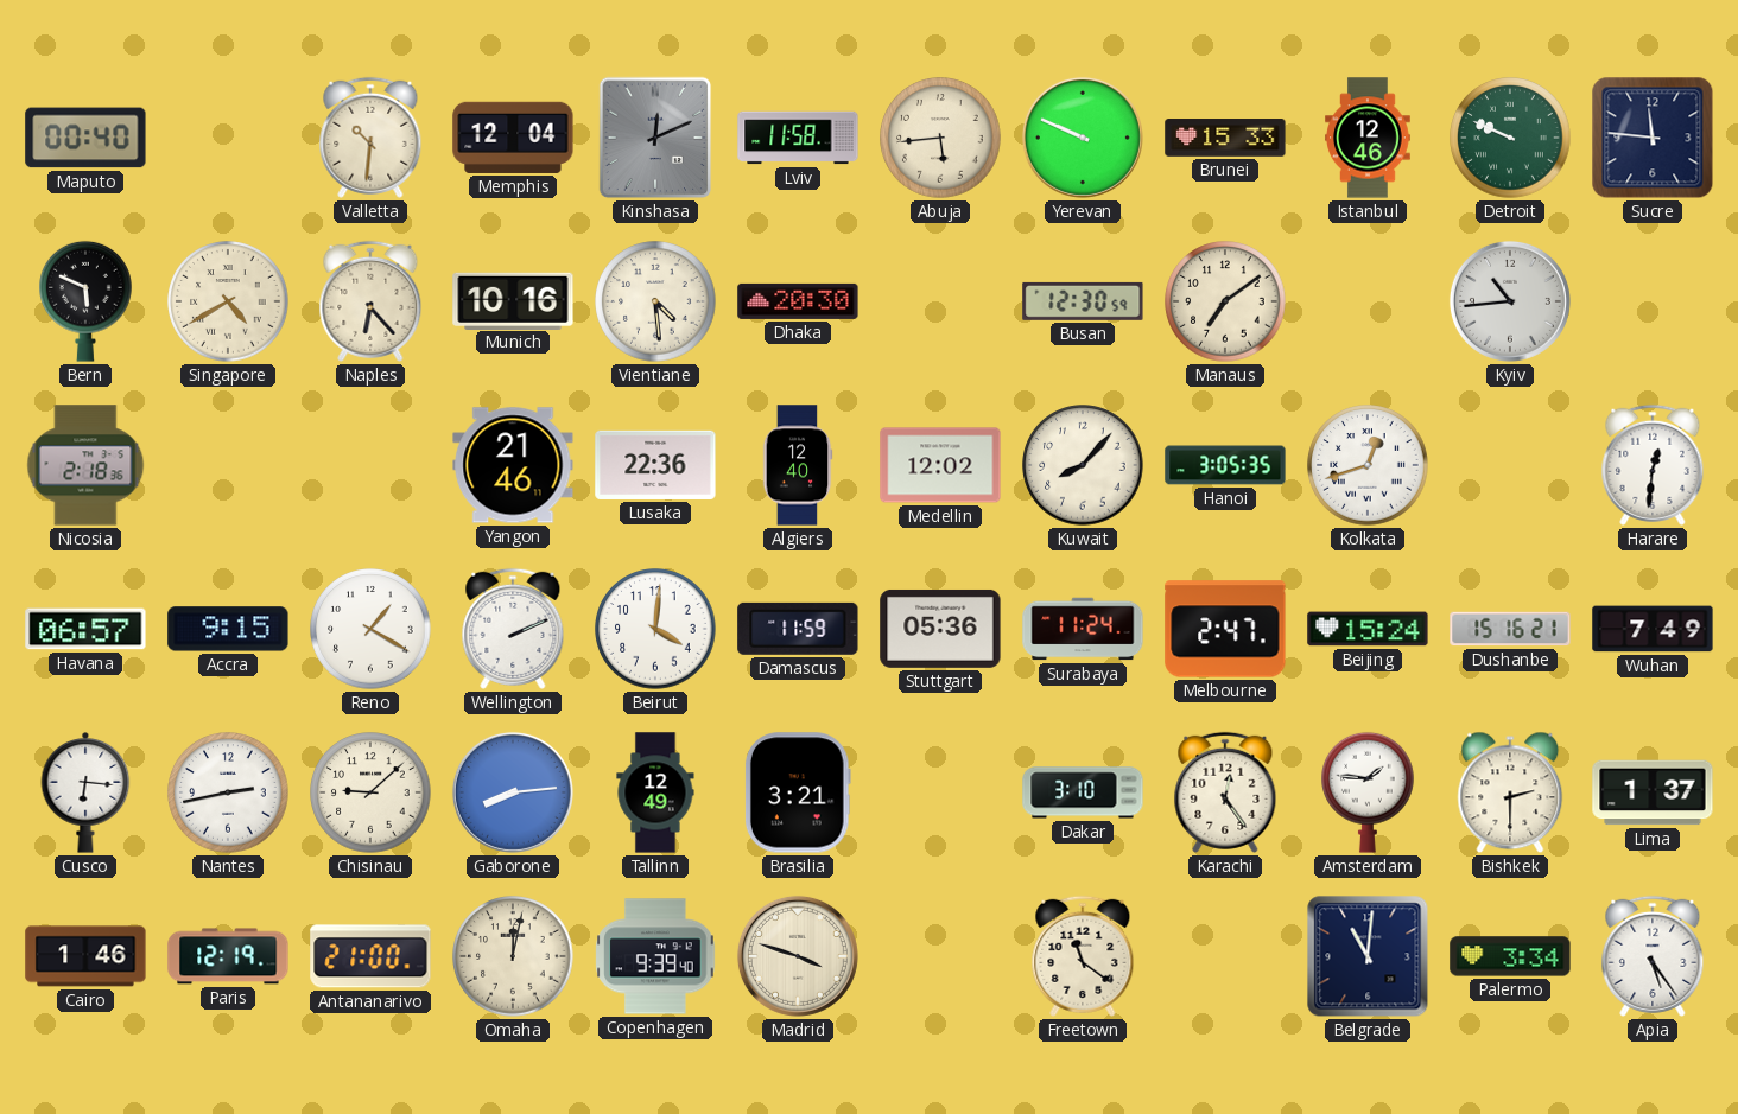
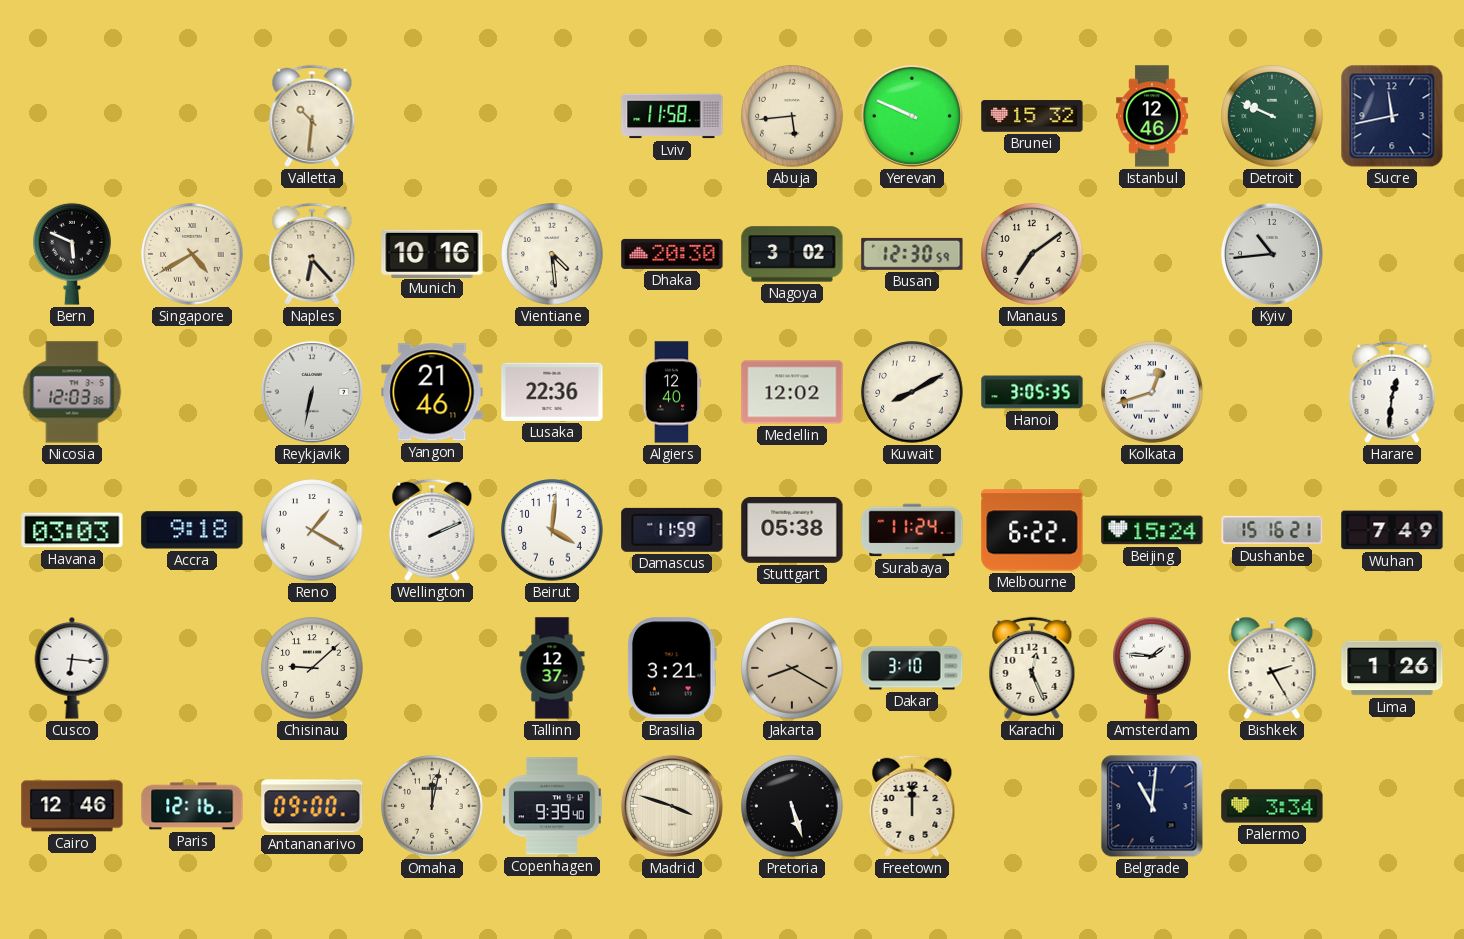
Maputo: 00:40 -> none
Memphis: 12:04 -> none
Kinshasa: 12:11 -> none
Brunei: 15:33 -> 15:32
Sucre: 11:46 -> 11:43
Nagoya: none -> 3:02
Nicosia: 2:18 -> 12:03
Reykjavik: none -> 6:32
Kuwait: 8:07 -> 8:10
Havana: 06:57 -> 03:03
Accra: 9:15 -> 9:18
Stuttgart: 05:36 -> 05:38
Melbourne: 2:47 -> 6:22
Nantes: 2:43 -> none
Gaborone: 8:14 -> none
Tallinn: 12:49 -> 12:37
Jakarta: none -> 8:20
Karachi: 12:24 -> 12:26
Bishkek: 2:30 -> 2:25
Lima: 1:37 -> 1:26
Cairo: 1:46 -> 12:46
Paris: 12:19 -> 12:16
Antananarivo: 21:00 -> 09:00
Pretoria: none -> 5:27
Freetown: 11:21 -> 12:00
Apia: 5:24 -> none
